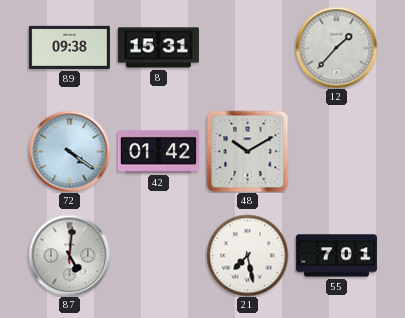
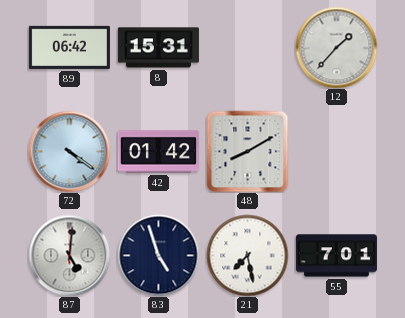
89: 09:38 -> 06:42
48: 10:10 -> 8:10
83: none -> 4:57
